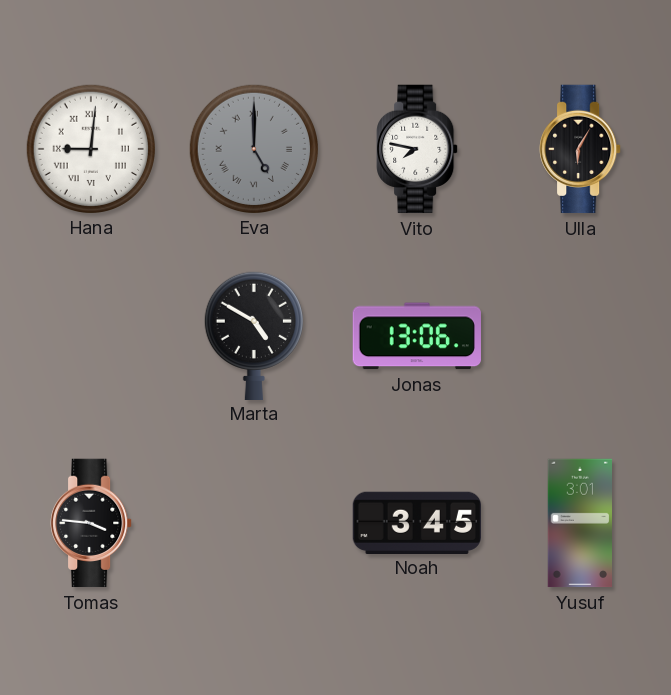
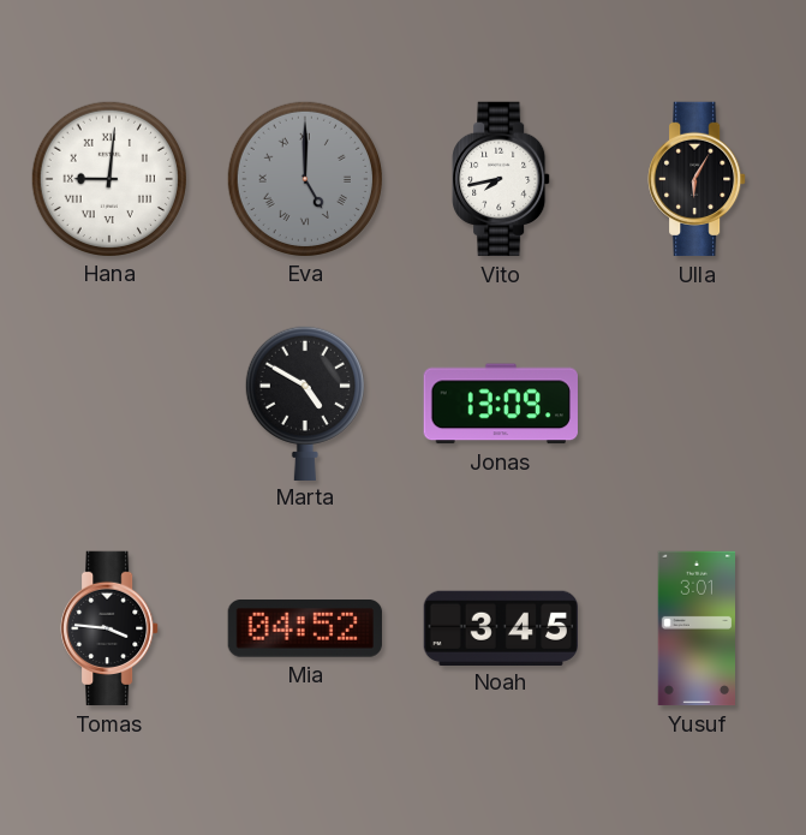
Vito: 7:47 -> 7:43
Jonas: 13:06 -> 13:09
Mia: none -> 04:52
